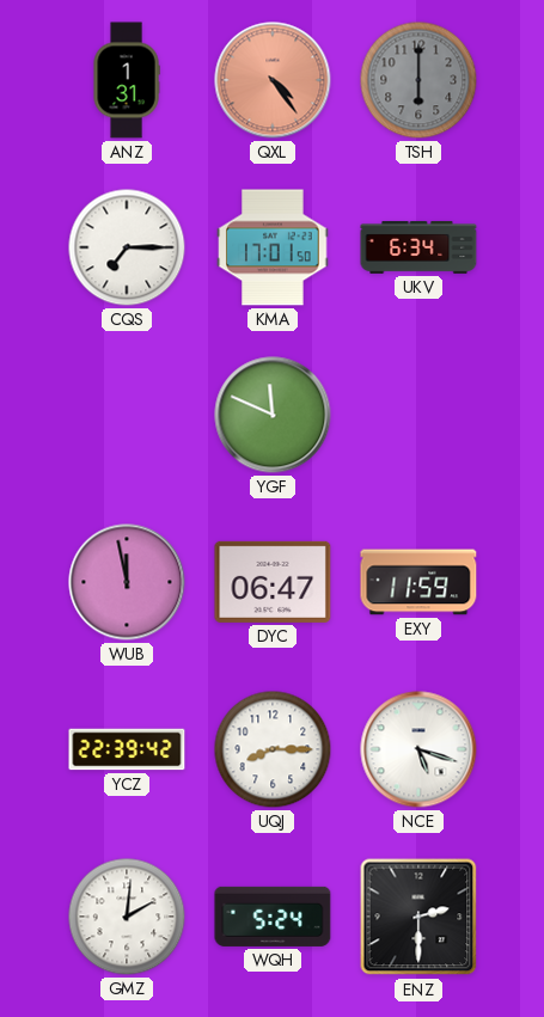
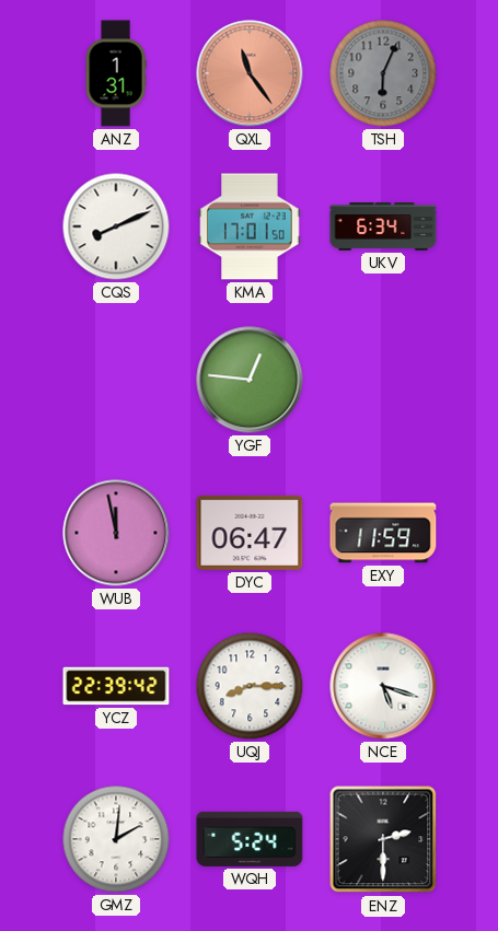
QXL: 4:24 -> 11:24
TSH: 6:00 -> 6:04
CQS: 7:15 -> 8:11
YGF: 11:49 -> 12:46
